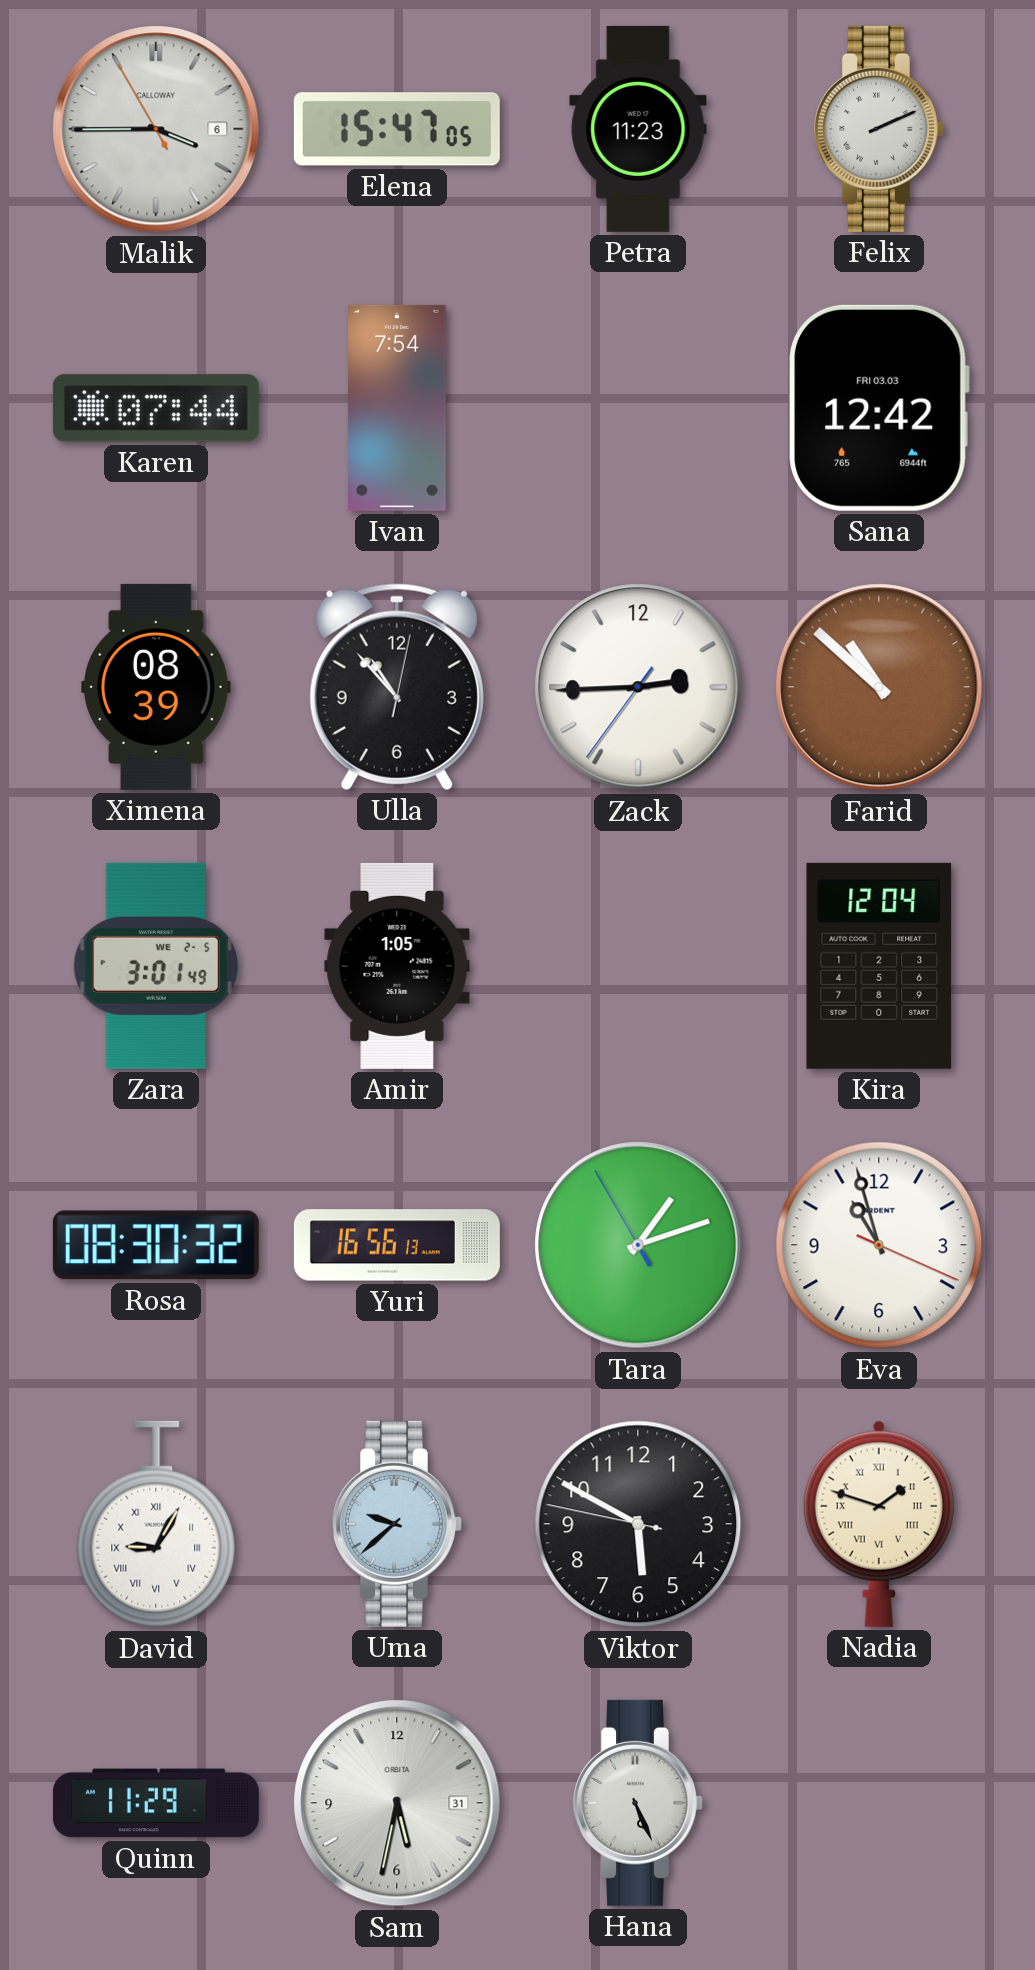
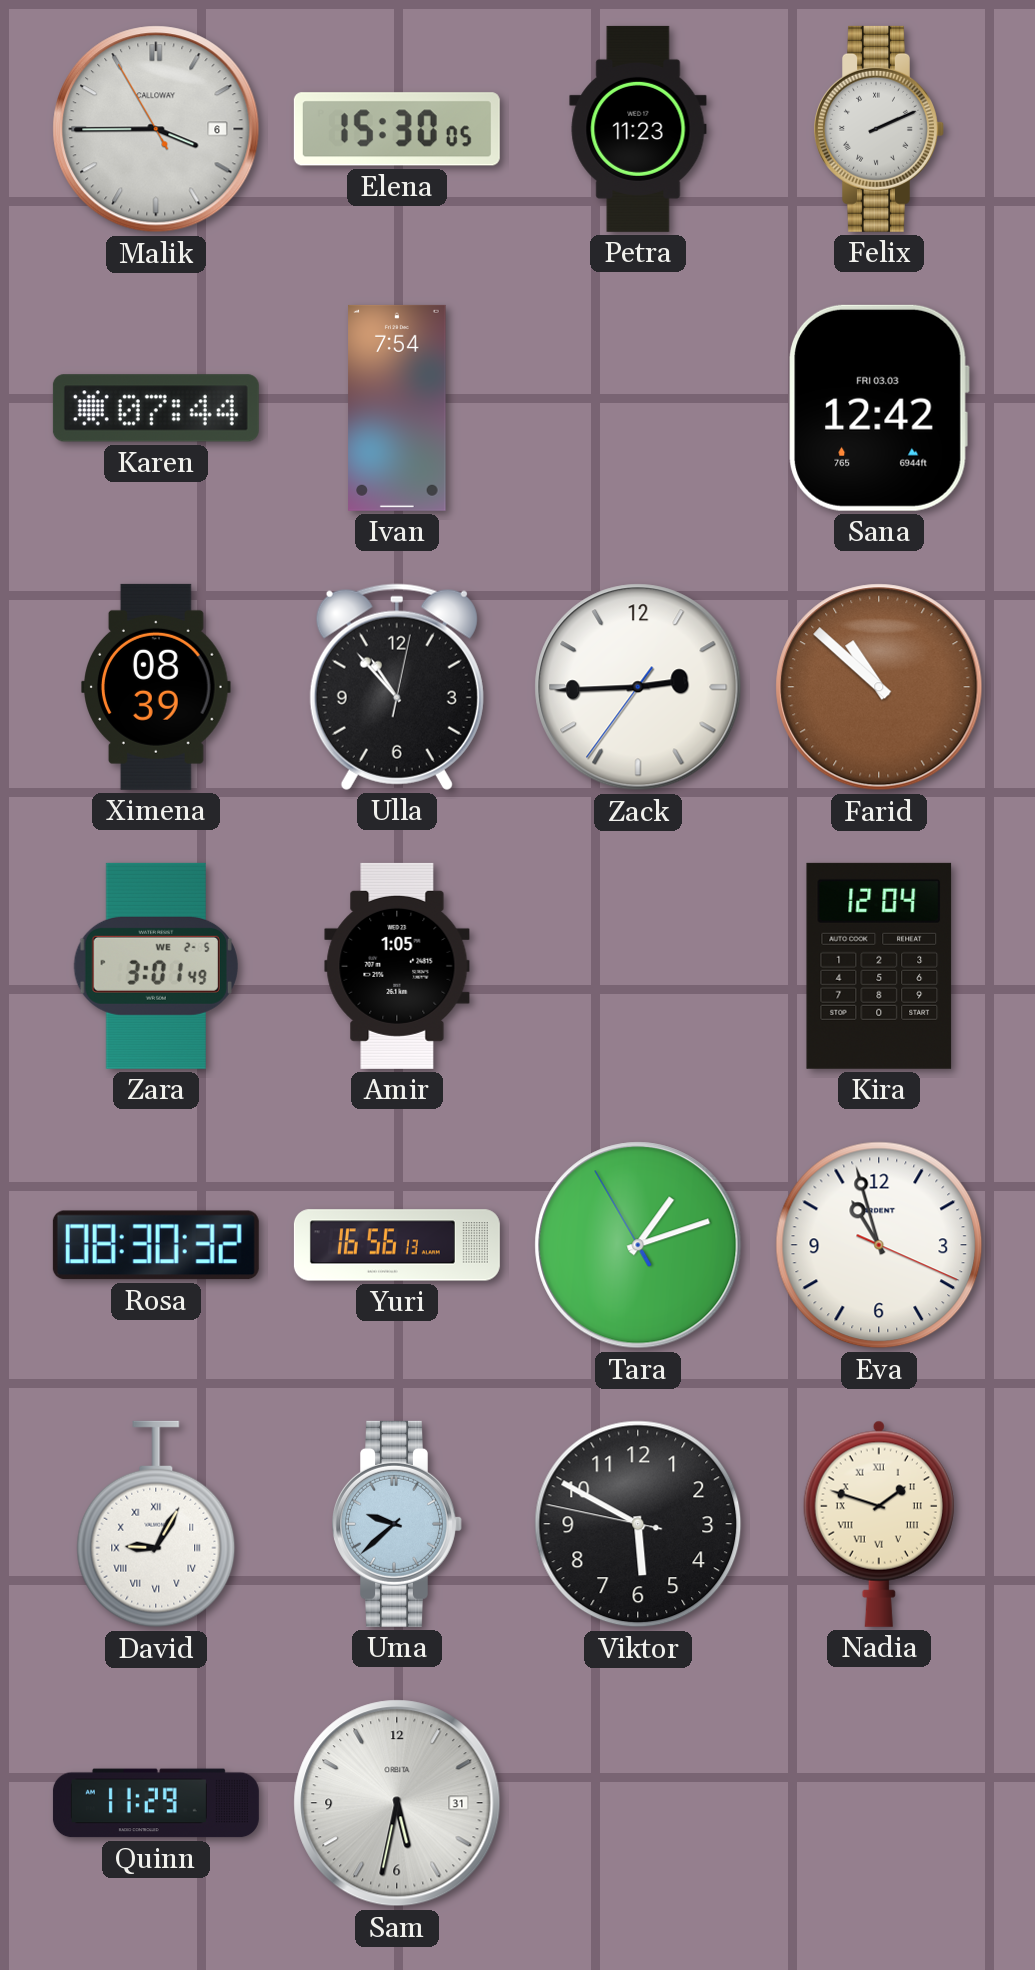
Elena: 15:47 -> 15:30
Hana: 5:26 -> none
